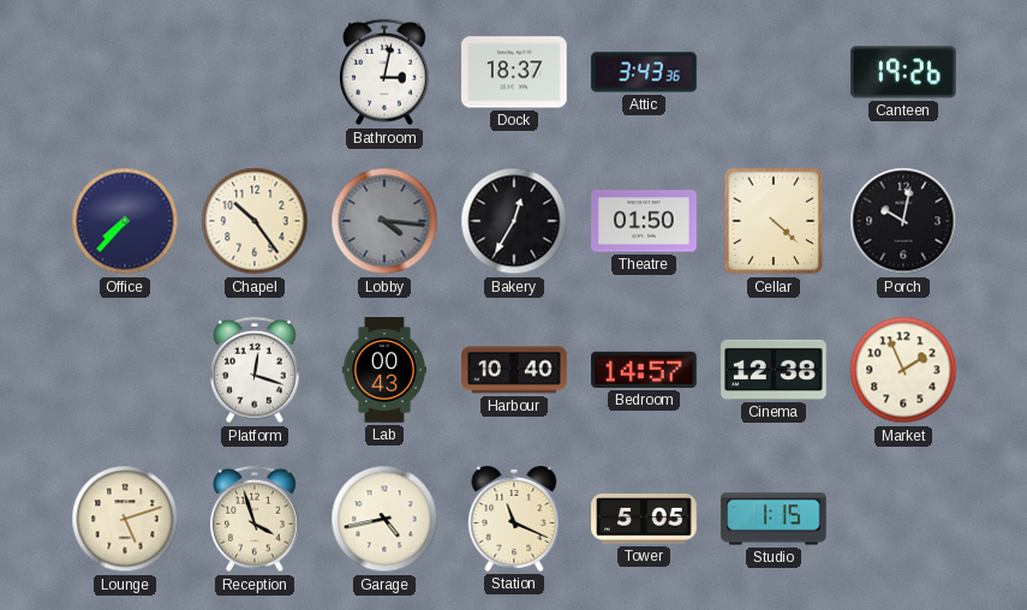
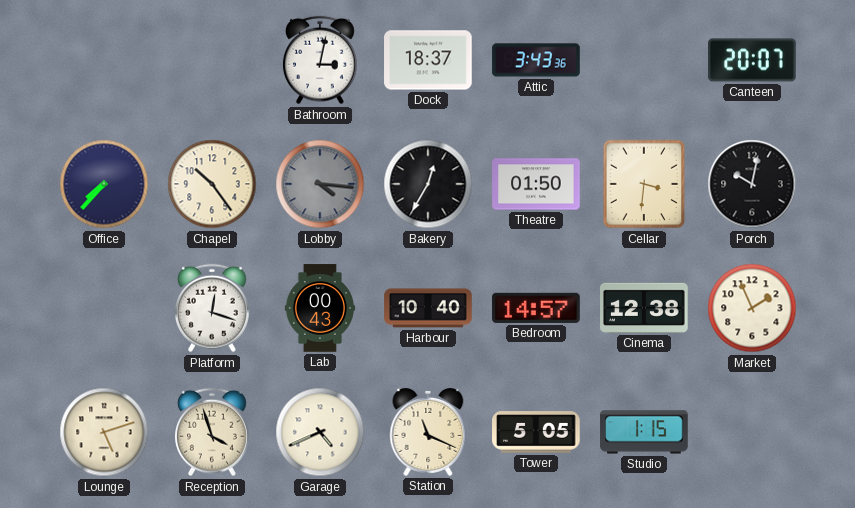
Canteen: 19:26 -> 20:07
Cellar: 4:22 -> 3:31
Garage: 4:43 -> 4:41
